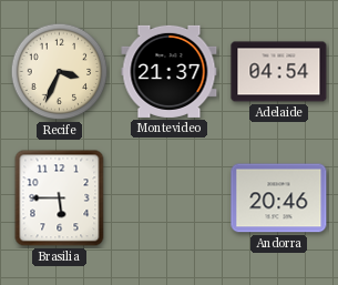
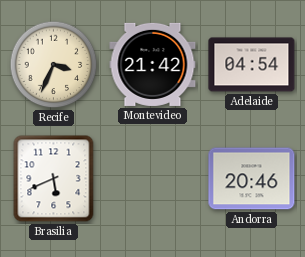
Montevideo: 21:37 -> 21:42
Brasilia: 5:45 -> 5:41
